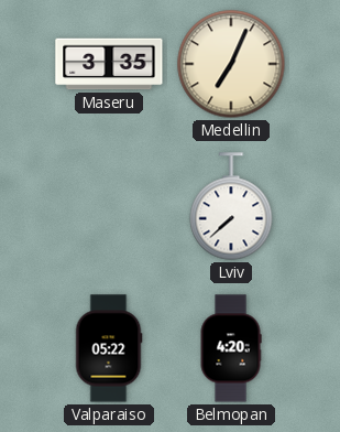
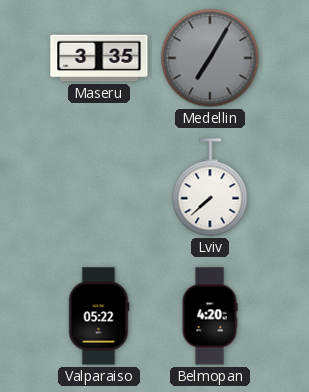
Medellin: 7:04 -> 7:05
Medellin dial: cream -> grey
